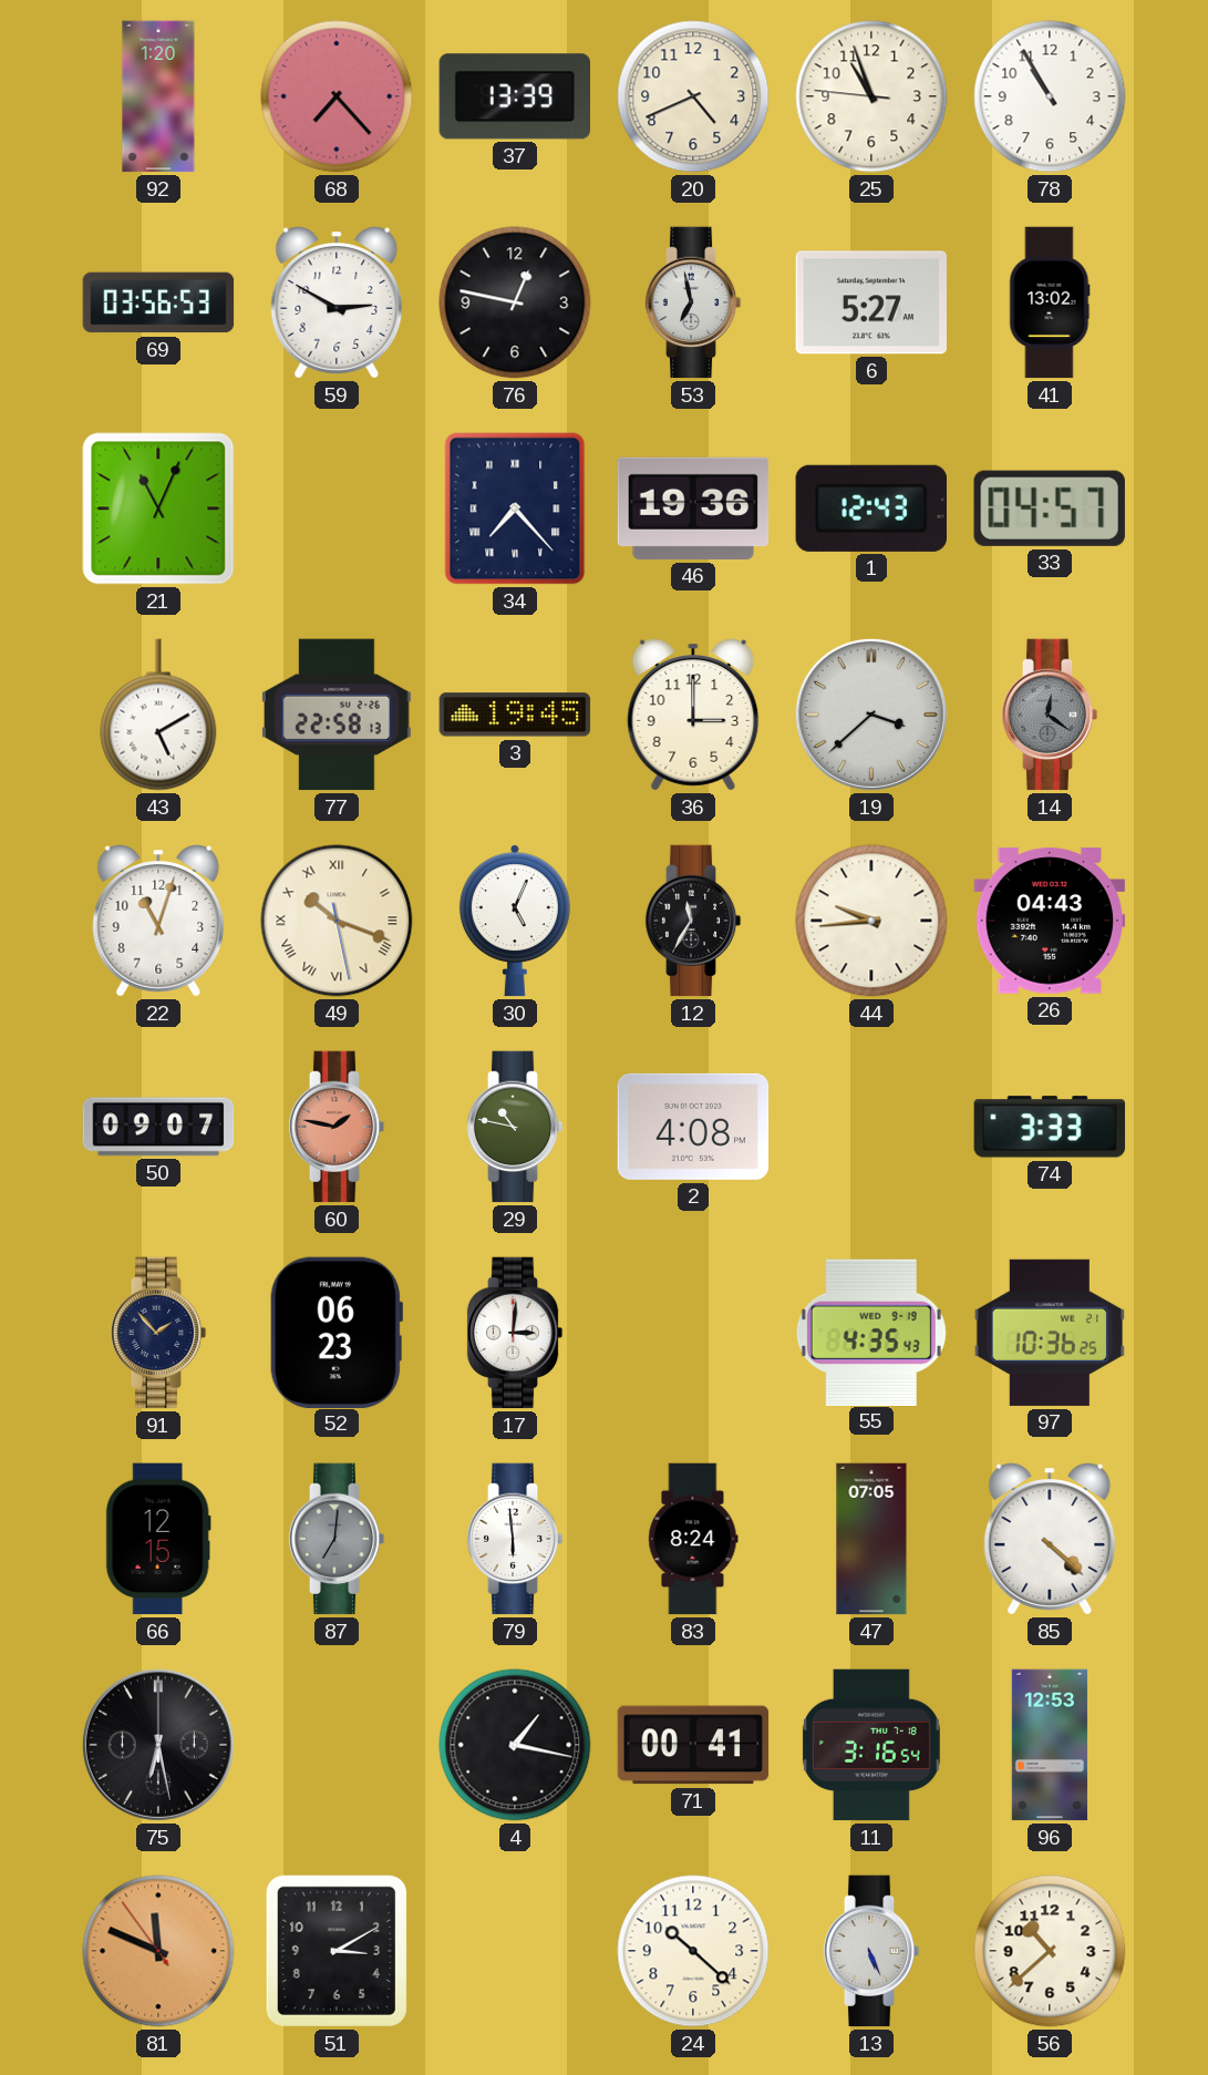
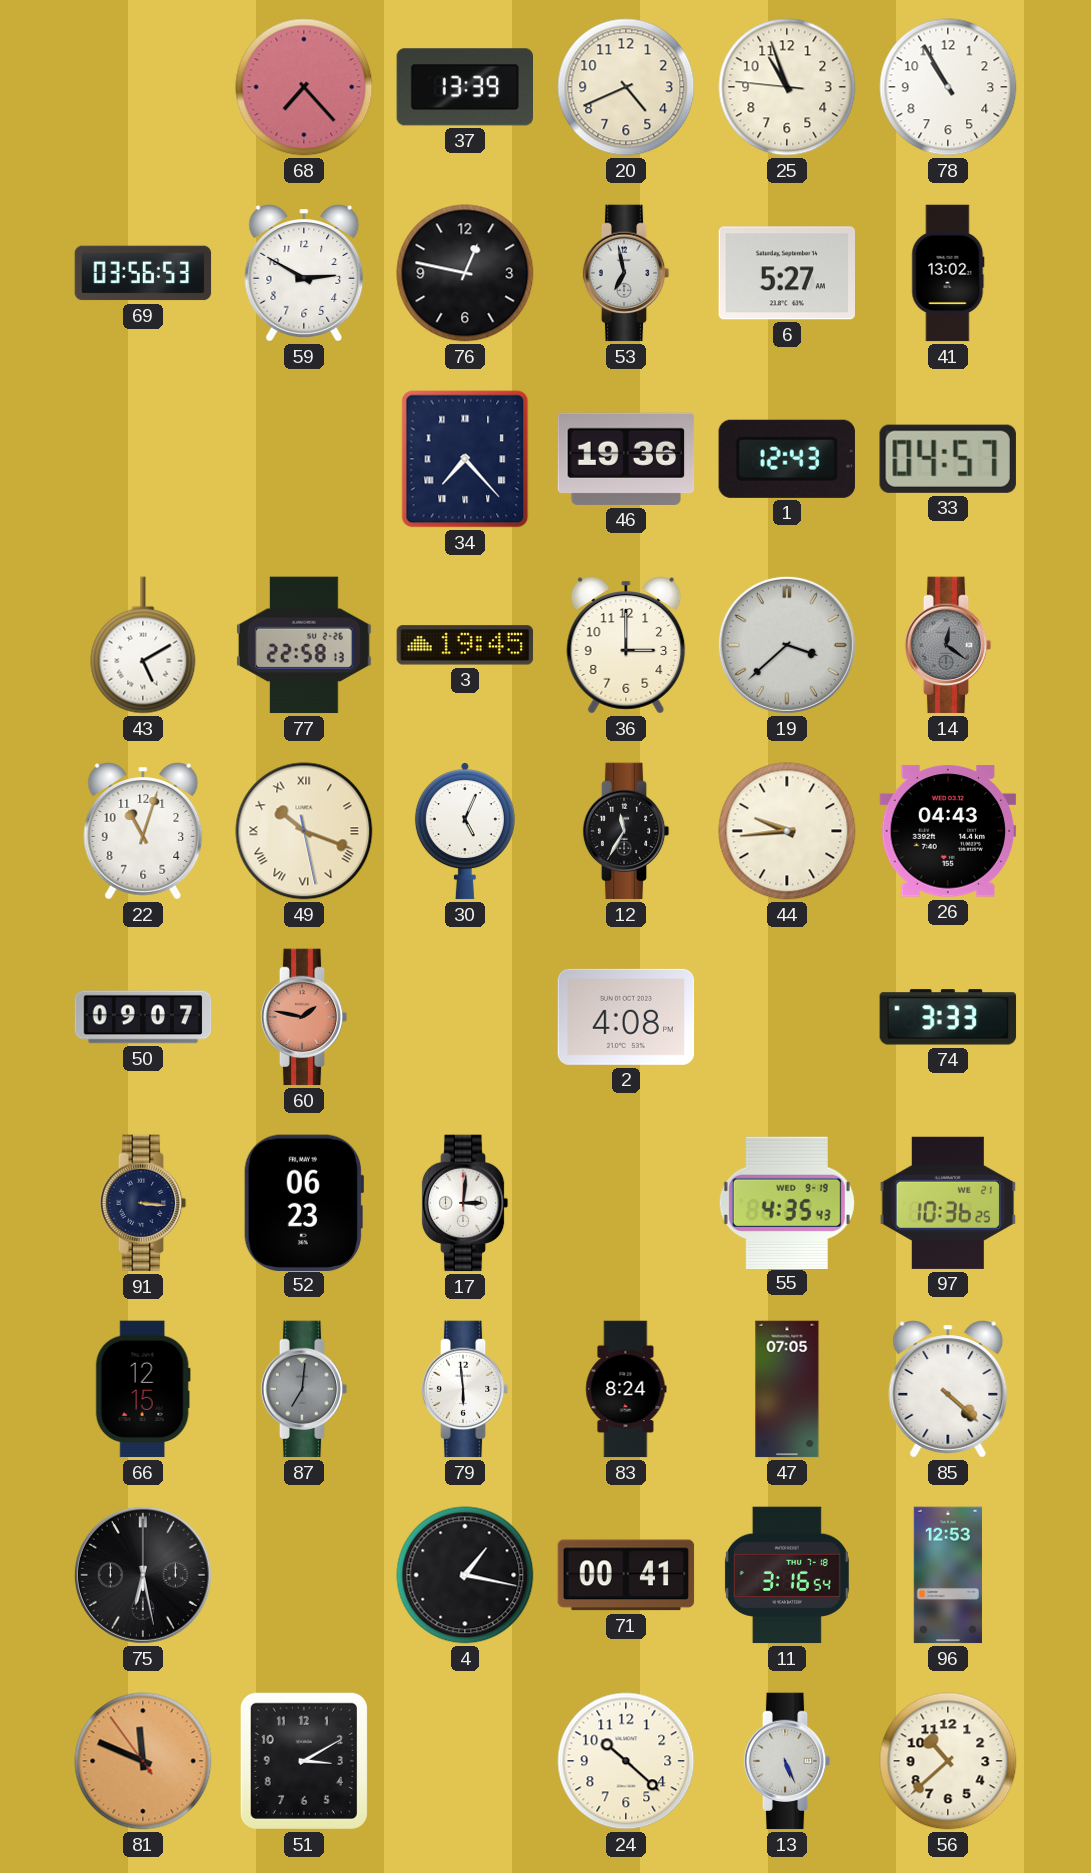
92: 1:20 -> none
21: 11:04 -> none
29: 10:47 -> none
91: 1:53 -> 3:16
